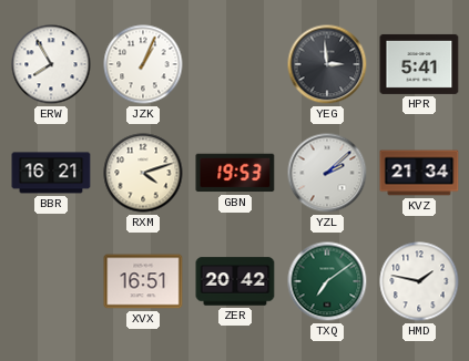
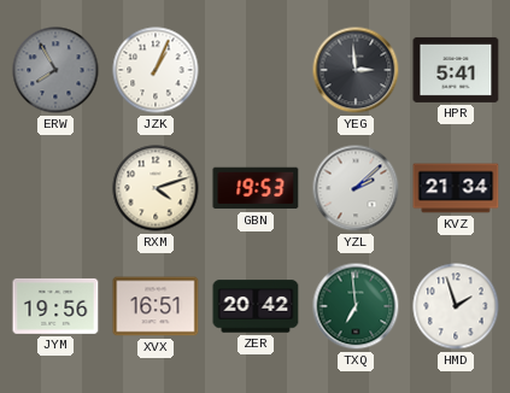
ERW dial: white -> grey
BBR: 16:21 -> none
JYM: none -> 19:56
TXQ: 7:09 -> 6:59
HMD: 1:47 -> 1:57
